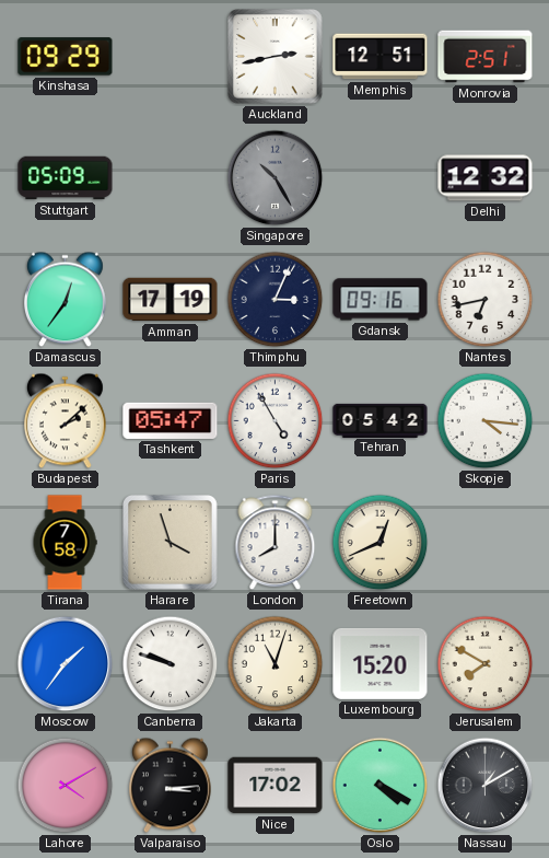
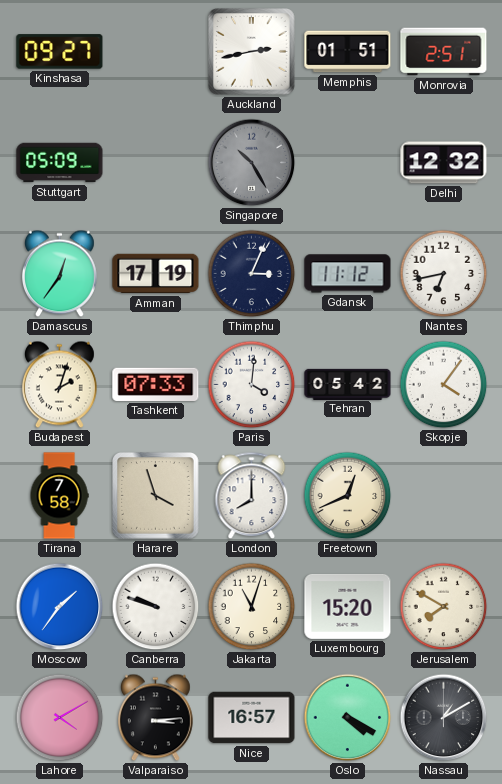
Kinshasa: 09:29 -> 09:27
Memphis: 12:51 -> 01:51
Gdansk: 09:16 -> 11:12
Budapest: 2:08 -> 2:03
Tashkent: 05:47 -> 07:33
Paris: 4:55 -> 4:01
Skopje: 4:16 -> 4:06
Nice: 17:02 -> 16:57
